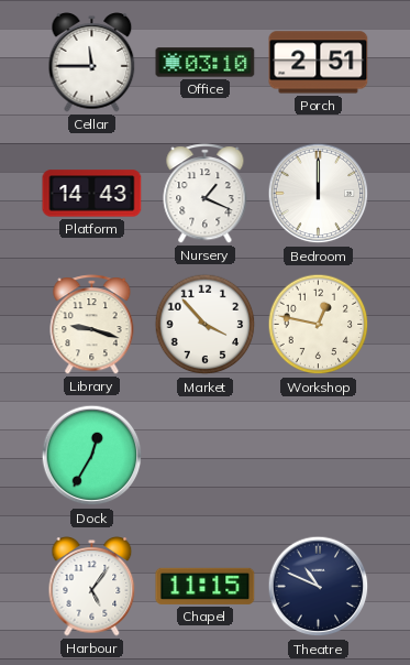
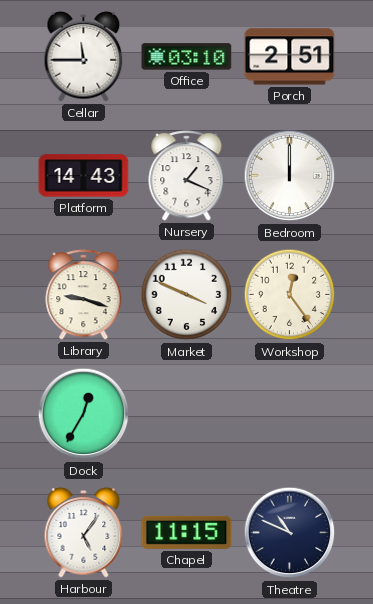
Market: 3:53 -> 3:49
Workshop: 12:47 -> 12:24
